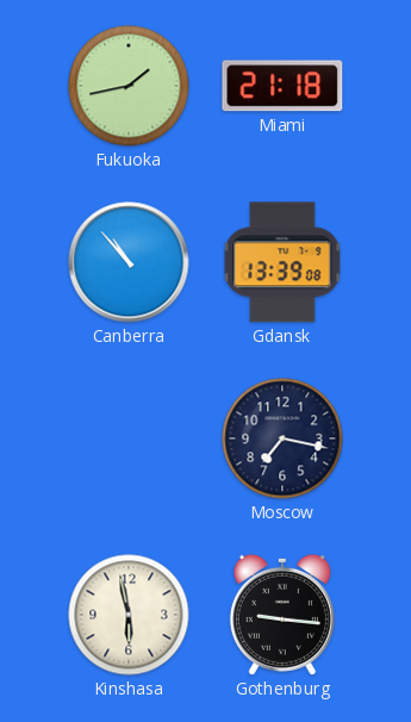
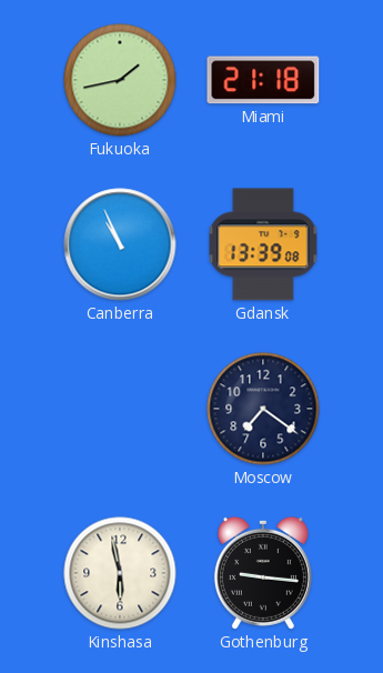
Canberra: 10:53 -> 10:56
Moscow: 7:17 -> 7:21
